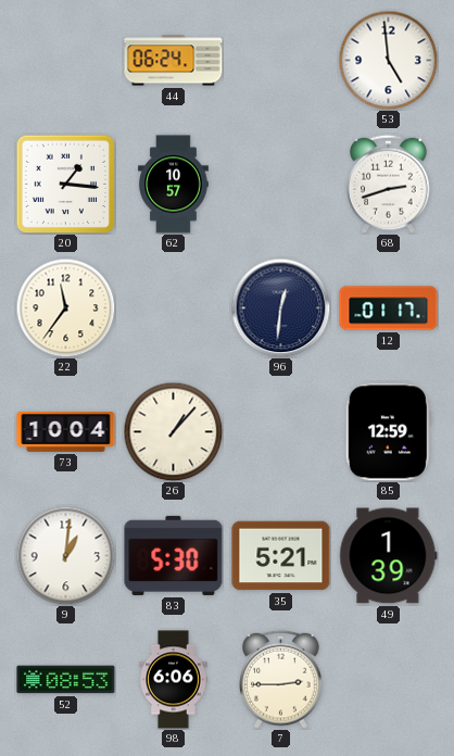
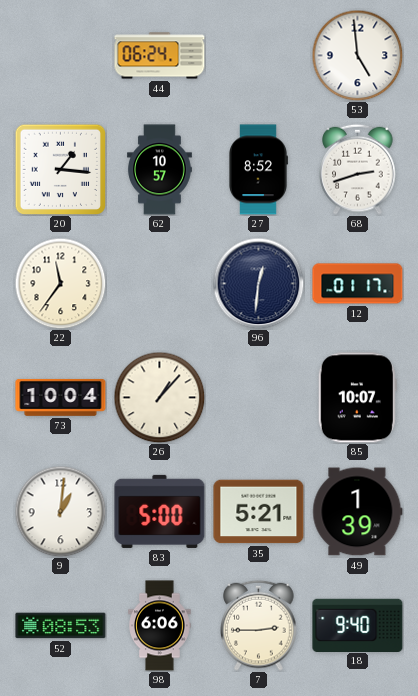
27: none -> 8:52
85: 12:59 -> 10:07
83: 5:30 -> 5:00
18: none -> 9:40
